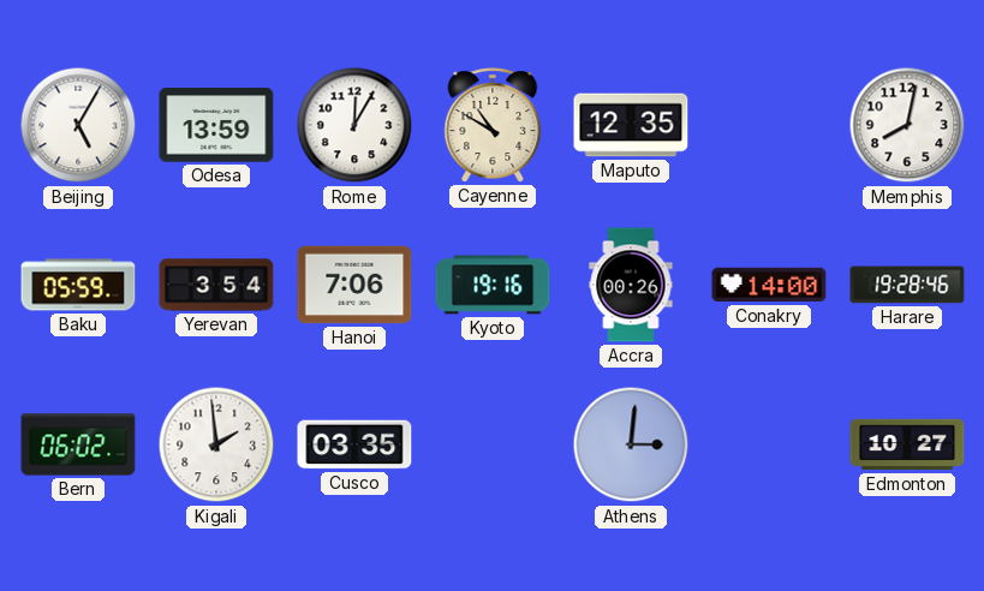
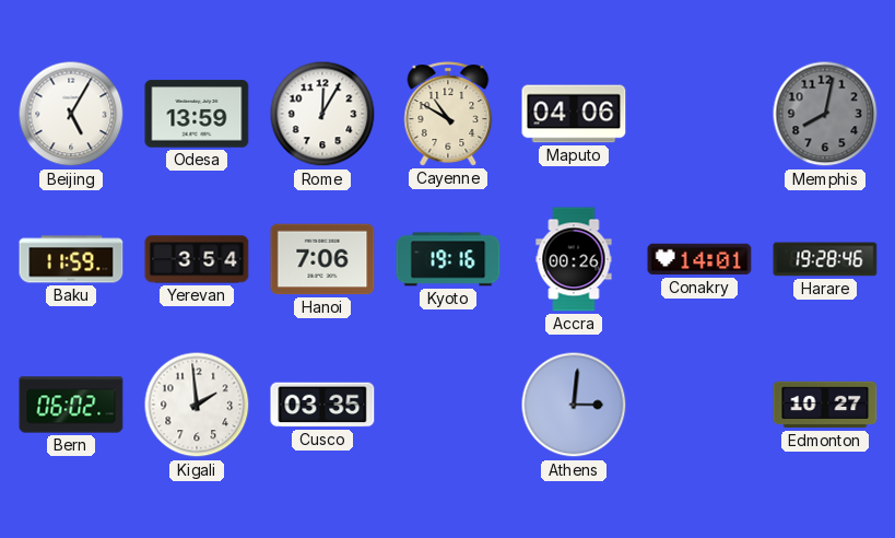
Maputo: 12:35 -> 04:06
Memphis dial: white -> grey
Baku: 05:59 -> 11:59
Conakry: 14:00 -> 14:01
